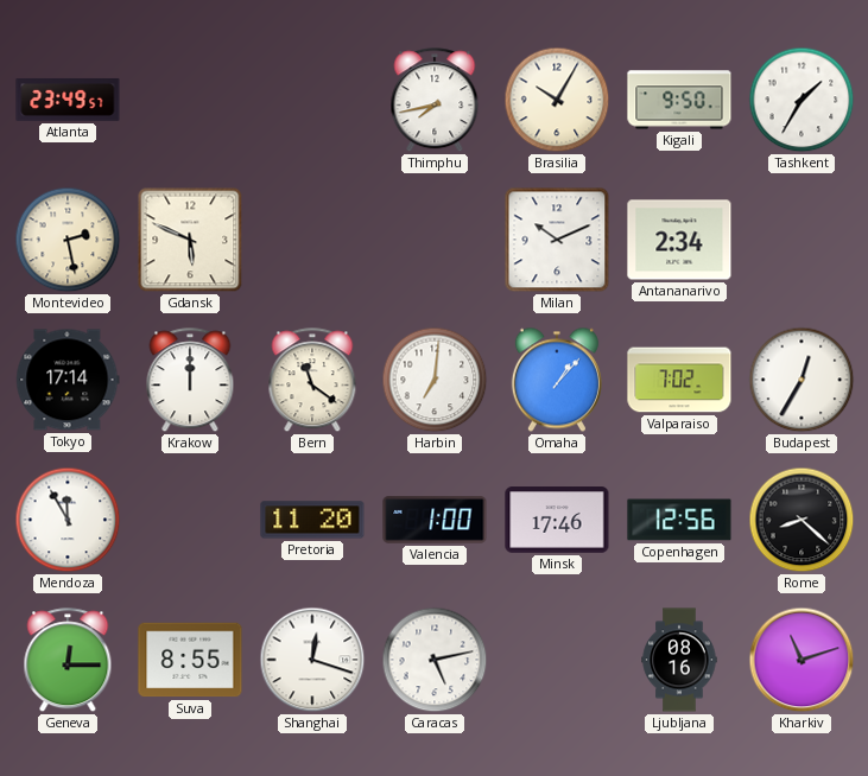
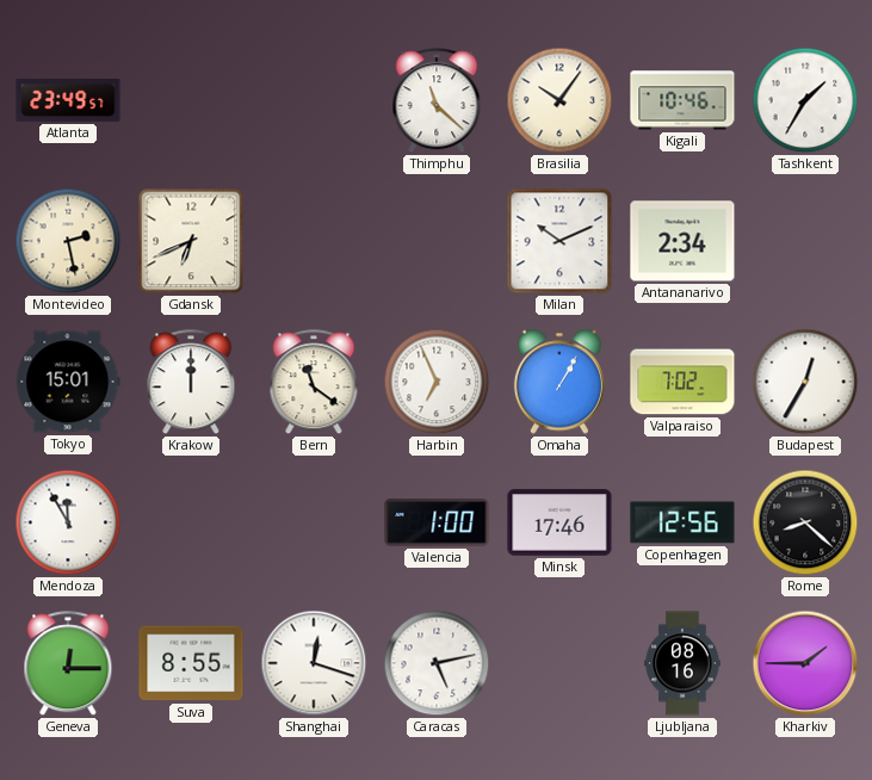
Thimphu: 7:43 -> 11:22
Brasilia: 10:05 -> 10:06
Kigali: 9:50 -> 10:46
Gdansk: 5:49 -> 6:41
Tokyo: 17:14 -> 15:01
Harbin: 7:01 -> 6:56
Omaha: 1:07 -> 1:05
Pretoria: 11:20 -> none
Kharkiv: 11:12 -> 1:45
